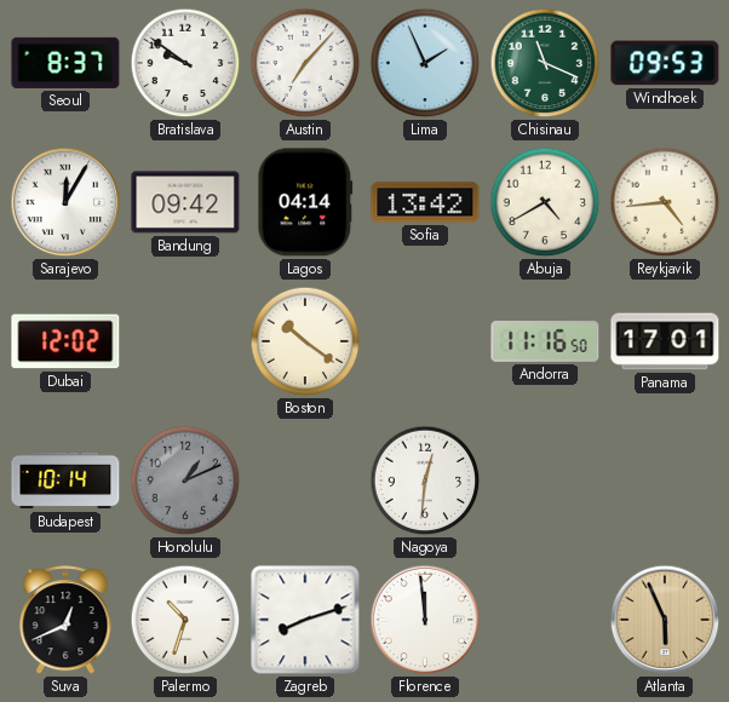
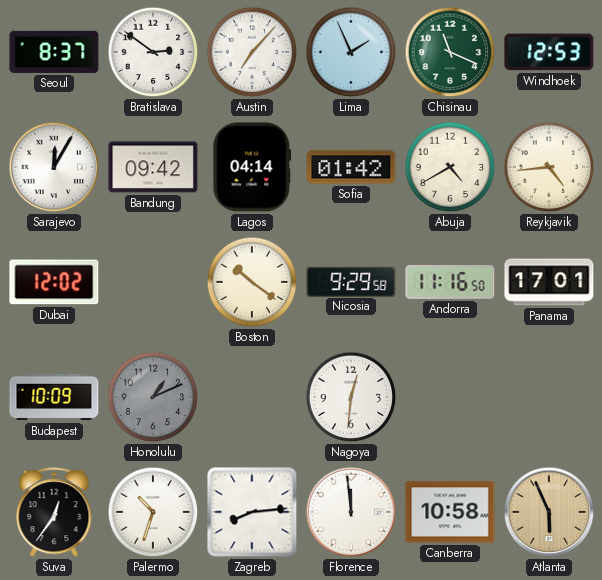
Bratislava: 9:51 -> 2:51
Windhoek: 09:53 -> 12:53
Sofia: 13:42 -> 01:42
Nicosia: none -> 9:29
Budapest: 10:14 -> 10:09
Suva: 12:41 -> 12:36
Zagreb: 8:12 -> 8:14
Canberra: none -> 10:58
